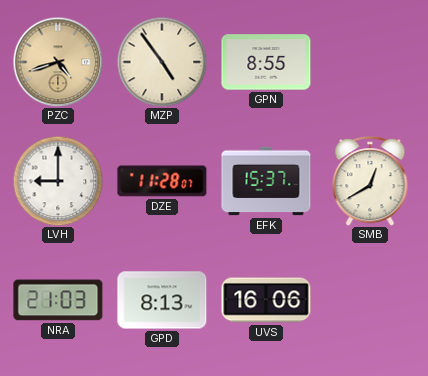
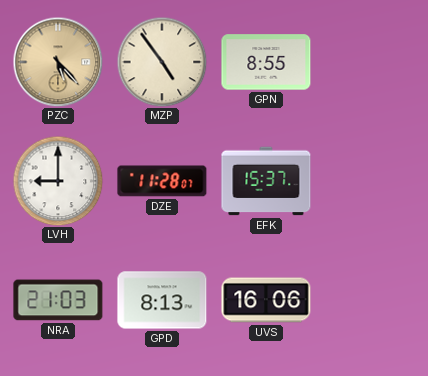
PZC: 4:42 -> 5:23
SMB: 12:40 -> none
